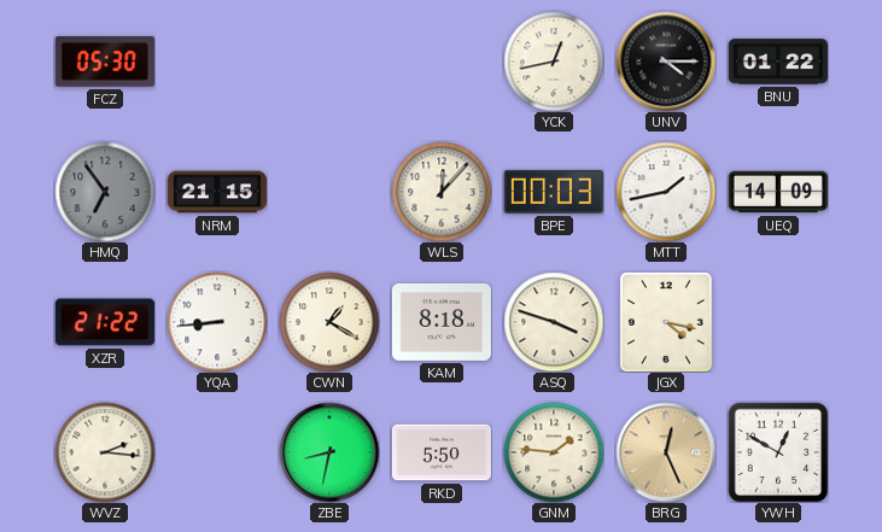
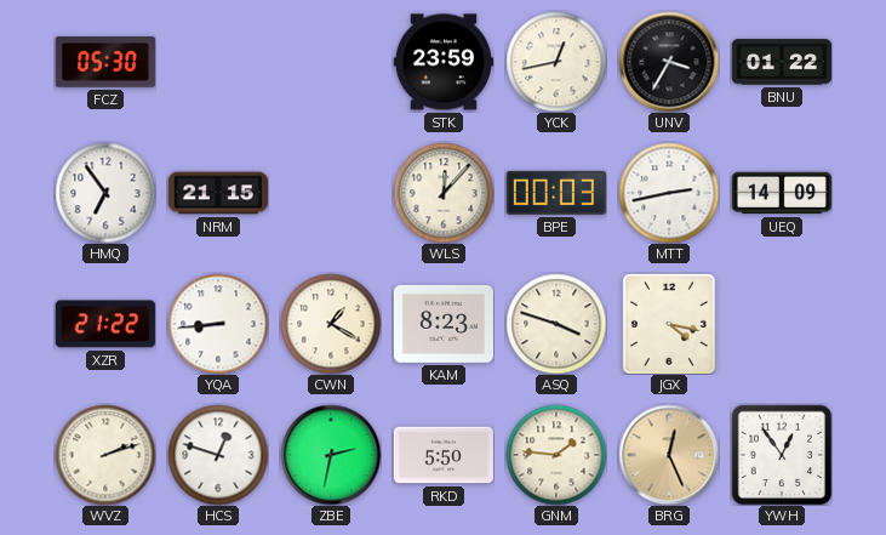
STK: none -> 23:59
UNV: 4:15 -> 3:35
HMQ dial: grey -> white
MTT: 1:43 -> 2:43
KAM: 8:18 -> 8:23
WVZ: 2:16 -> 2:12
HCS: none -> 12:48
ZBE: 8:32 -> 2:32
YWH: 12:50 -> 12:54
